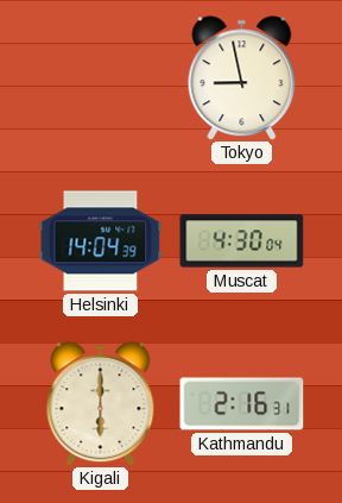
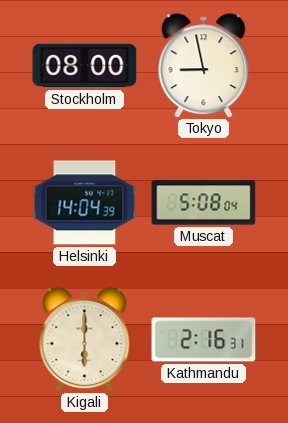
Stockholm: none -> 08:00
Muscat: 4:30 -> 5:08
